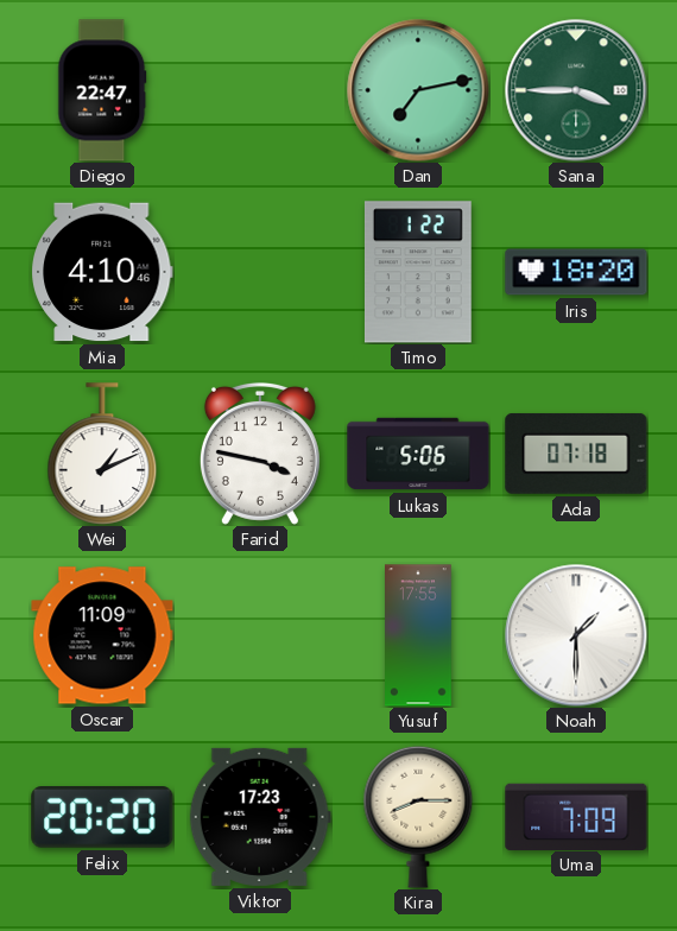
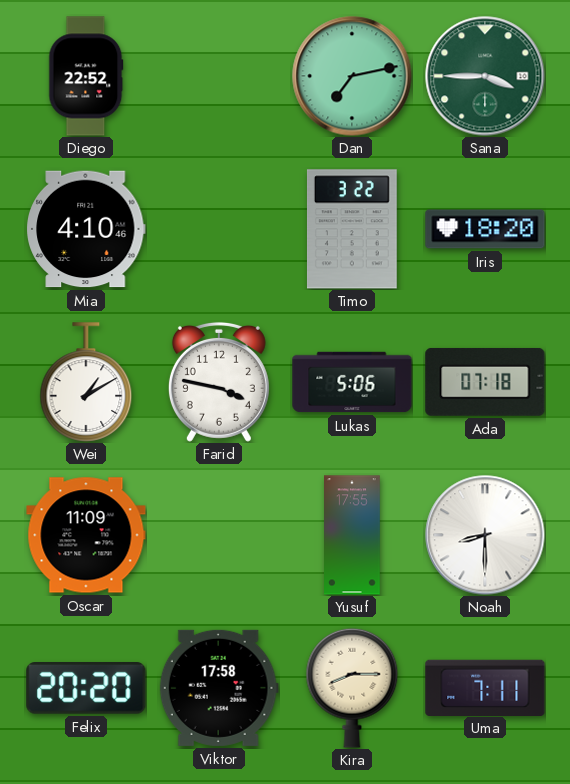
Diego: 22:47 -> 22:52
Timo: 1:22 -> 3:22
Wei: 1:11 -> 1:10
Noah: 1:30 -> 8:30
Viktor: 17:23 -> 17:58
Uma: 7:09 -> 7:11
